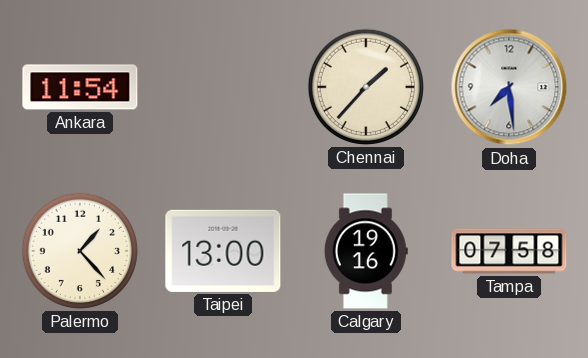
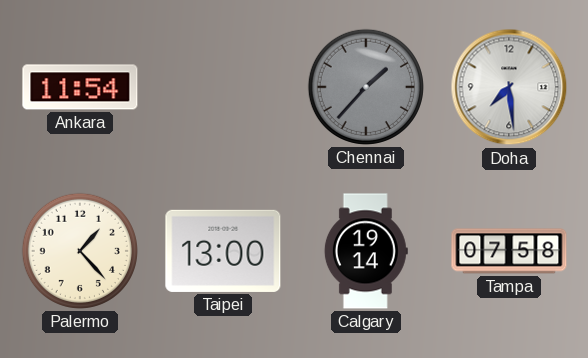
Chennai dial: cream -> grey
Calgary: 19:16 -> 19:14
